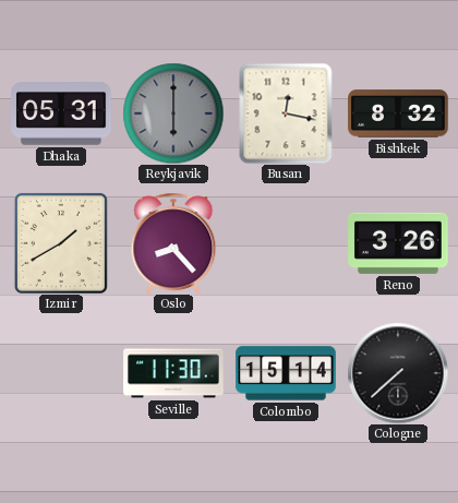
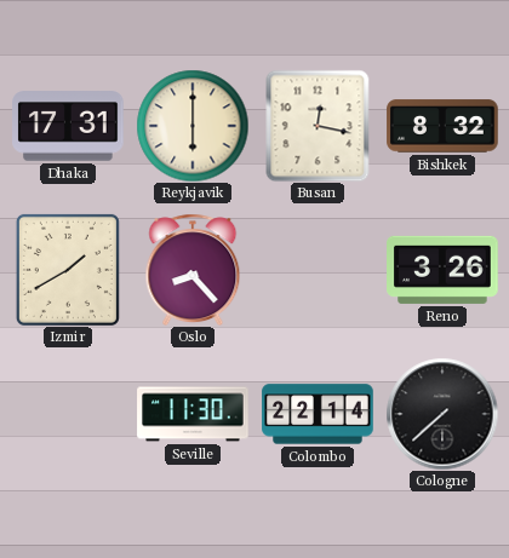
Dhaka: 05:31 -> 17:31
Reykjavik dial: grey -> cream
Colombo: 15:14 -> 22:14
